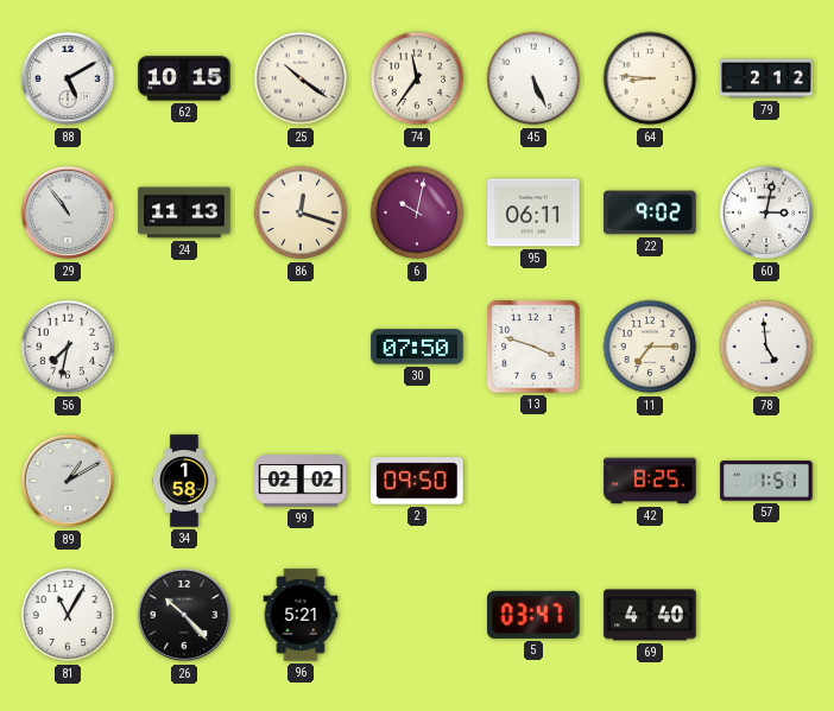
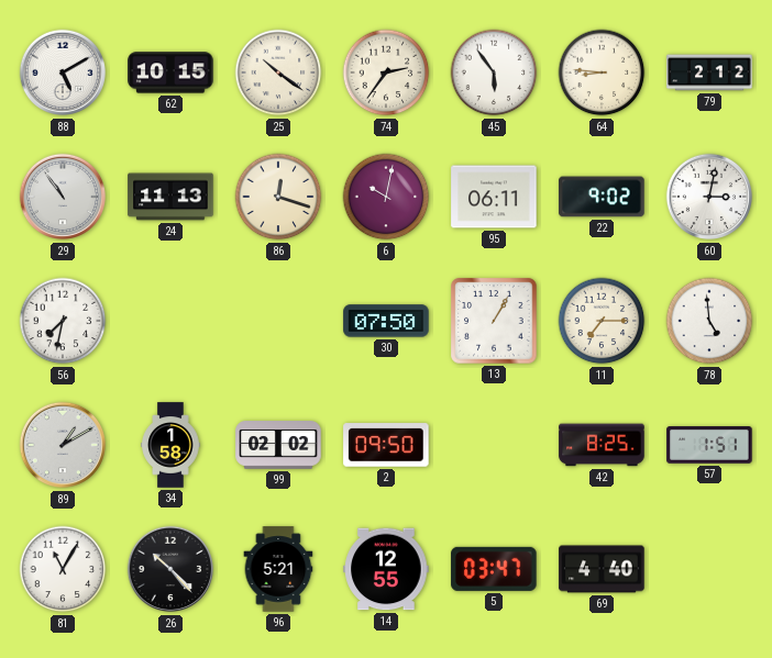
74: 11:36 -> 2:36
45: 5:26 -> 5:54
13: 3:48 -> 1:05
14: none -> 12:55
